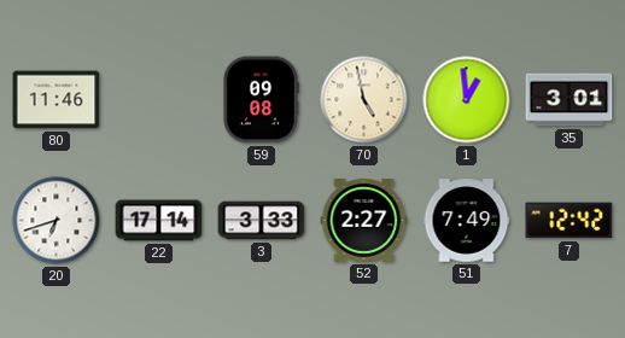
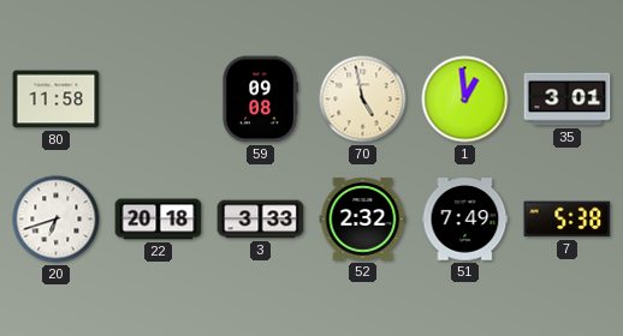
80: 11:46 -> 11:58
22: 17:14 -> 20:18
52: 2:27 -> 2:32
7: 12:42 -> 5:38
